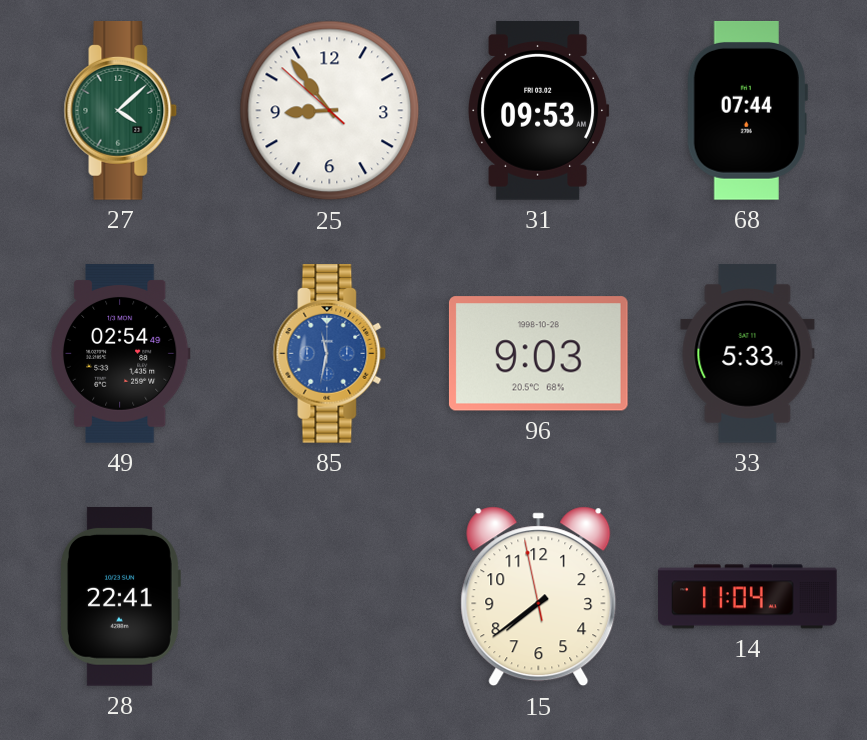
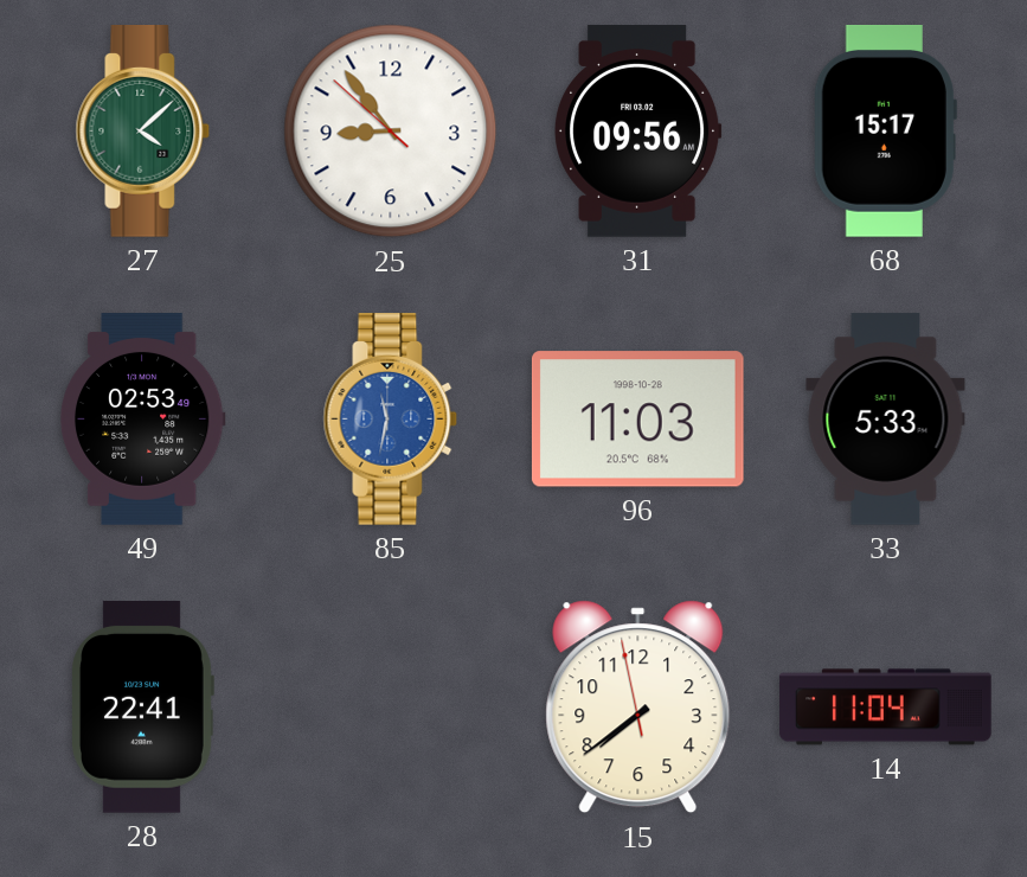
31: 09:53 -> 09:56
68: 07:44 -> 15:17
49: 02:54 -> 02:53
96: 9:03 -> 11:03
